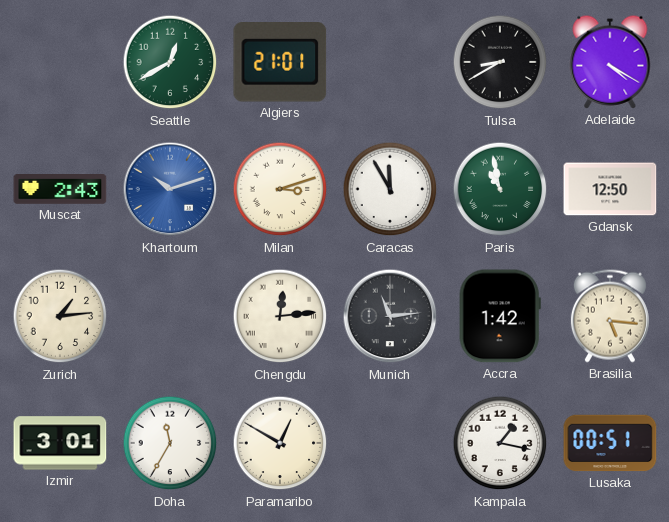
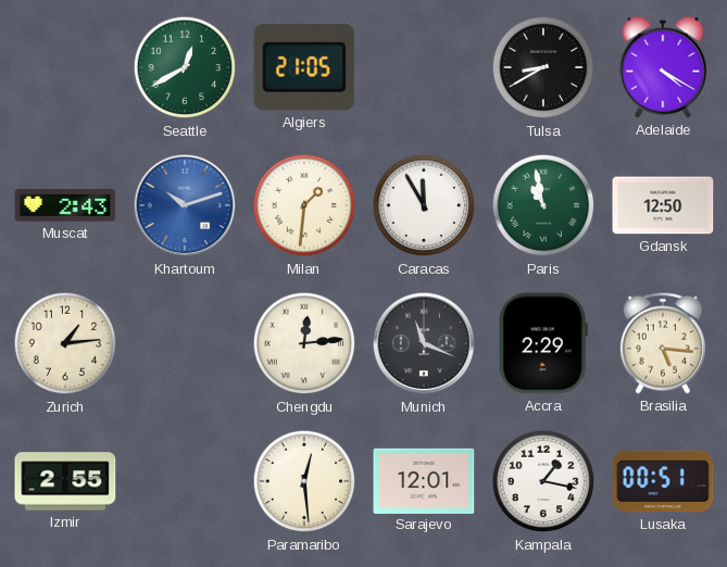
Algiers: 21:01 -> 21:05
Milan: 3:12 -> 1:31
Munich: 11:14 -> 11:19
Accra: 1:42 -> 2:29
Izmir: 3:01 -> 2:55
Doha: 11:35 -> none
Paramaribo: 12:50 -> 12:29
Sarajevo: none -> 12:01
